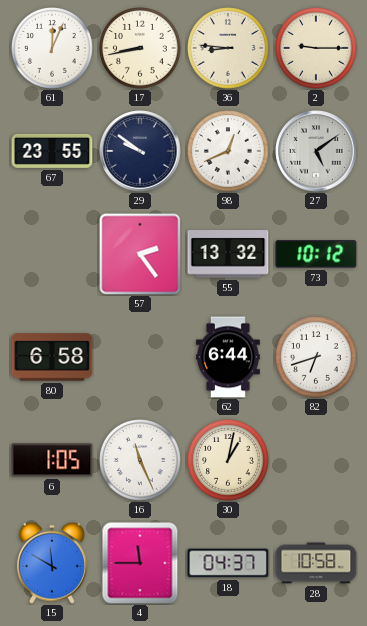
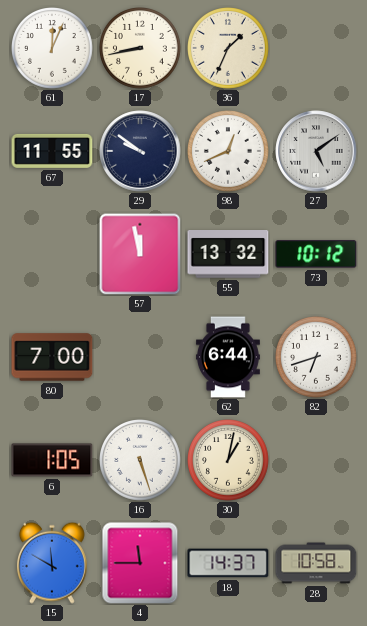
36: 8:46 -> 1:34
2: 9:15 -> none
67: 23:55 -> 11:55
57: 2:24 -> 11:58
80: 6:58 -> 7:00
16: 11:26 -> 5:27
18: 04:37 -> 14:37
